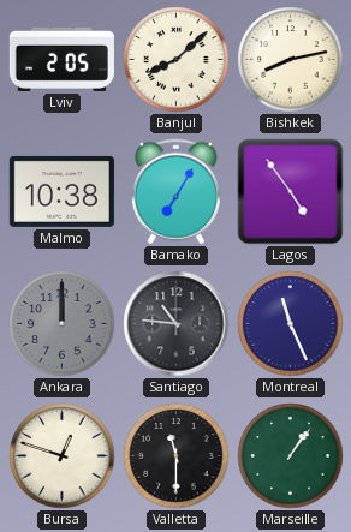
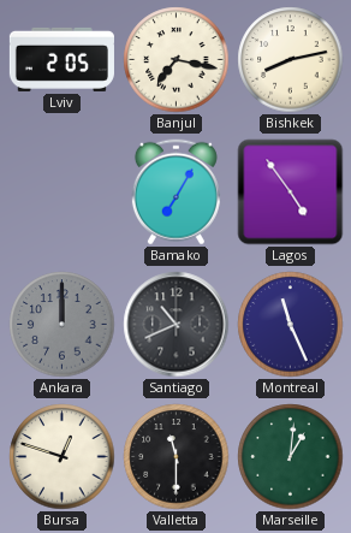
Banjul: 8:08 -> 7:17
Malmo: 10:38 -> none
Santiago: 10:46 -> 10:41
Marseille: 1:06 -> 1:01
